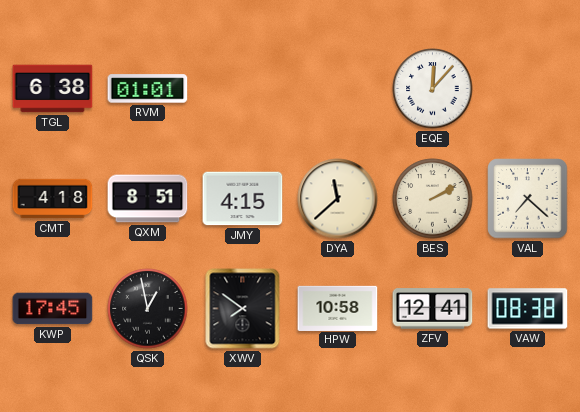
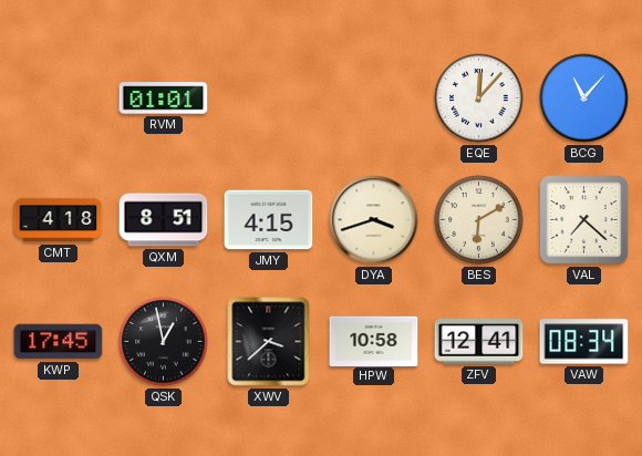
TGL: 6:38 -> none
BCG: none -> 11:07
DYA: 11:38 -> 3:42
BES: 2:10 -> 6:10
XWV: 7:51 -> 3:38
VAW: 08:38 -> 08:34
